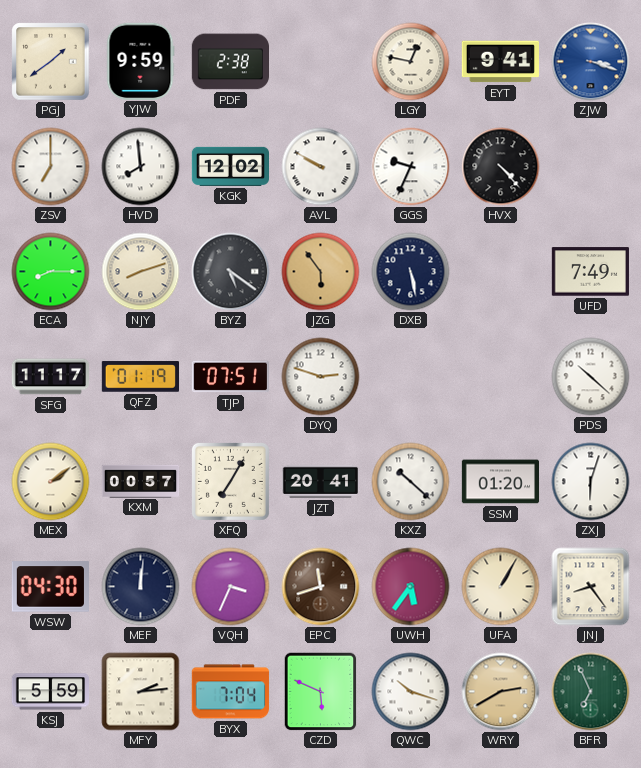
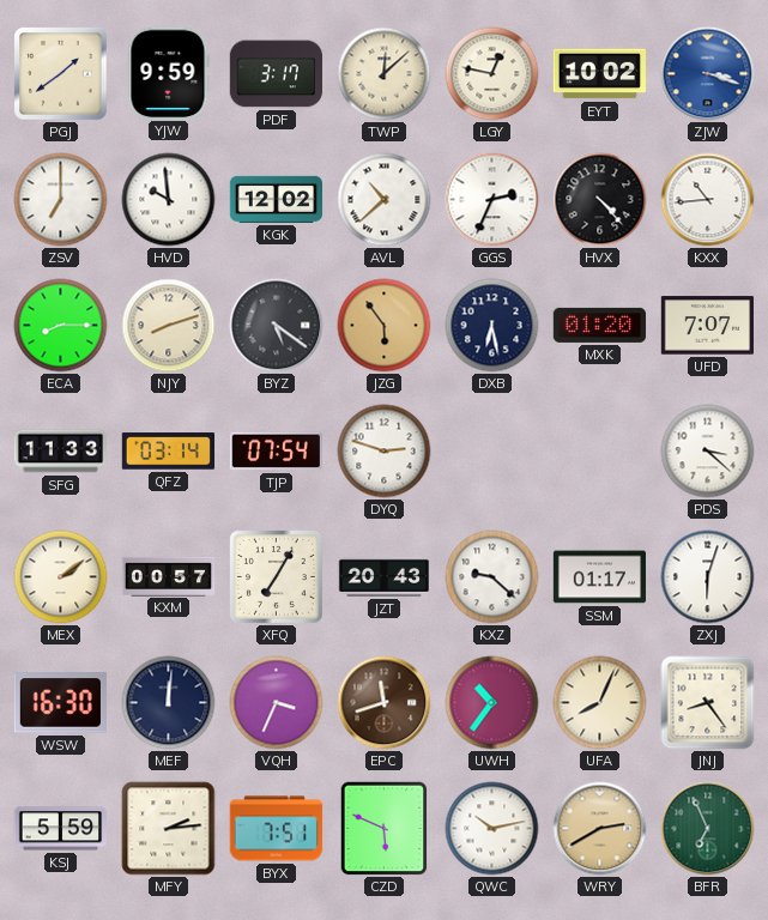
PDF: 2:38 -> 3:17
TWP: none -> 12:08
EYT: 9:41 -> 10:02
HVD: 7:59 -> 9:59
AVL: 9:50 -> 10:38
GGS: 9:34 -> 2:34
KXX: none -> 10:44
DXB: 5:28 -> 6:28
MXK: none -> 01:20
UFD: 7:49 -> 7:07
SFG: 11:17 -> 11:33
QFZ: 01:19 -> 03:14
TJP: 07:51 -> 07:54
PDS: 10:22 -> 3:22
JZT: 20:41 -> 20:43
KXZ: 10:22 -> 9:22
SSM: 01:20 -> 01:17
WSW: 04:30 -> 16:30
UWH: 5:36 -> 10:36
UFA: 1:05 -> 8:04
BYX: 7:04 -> 7:51
QWC: 10:18 -> 10:13
